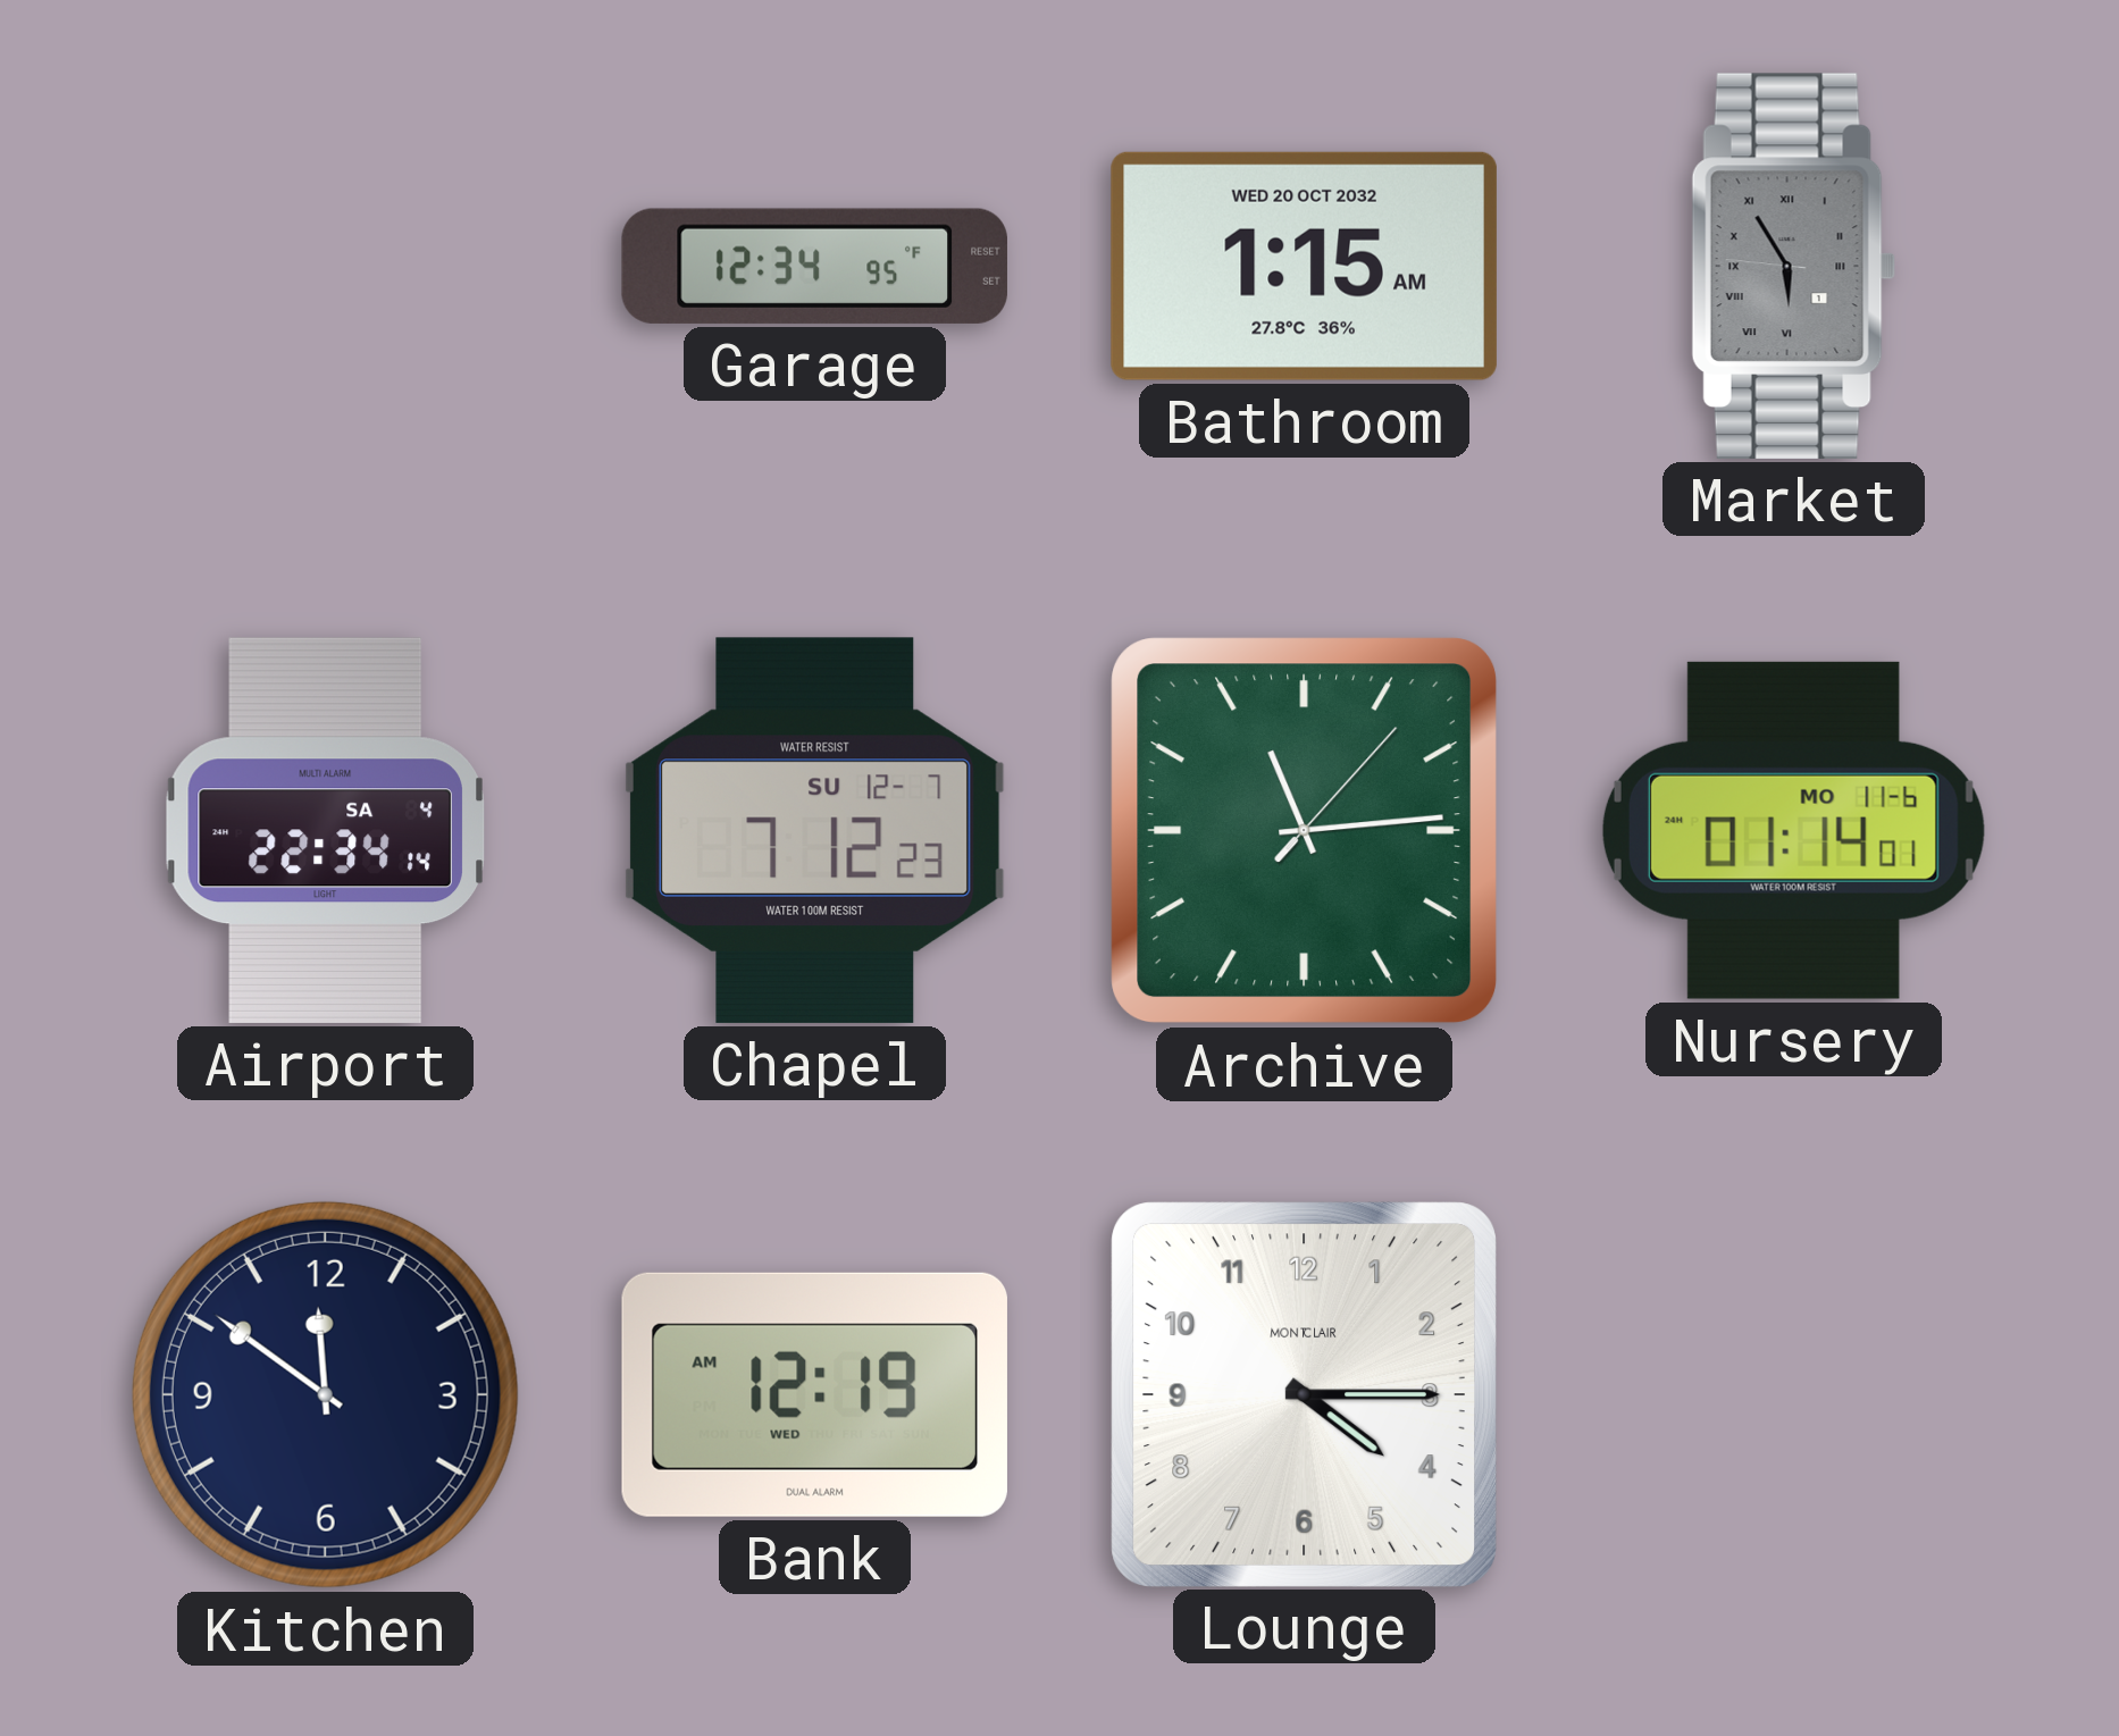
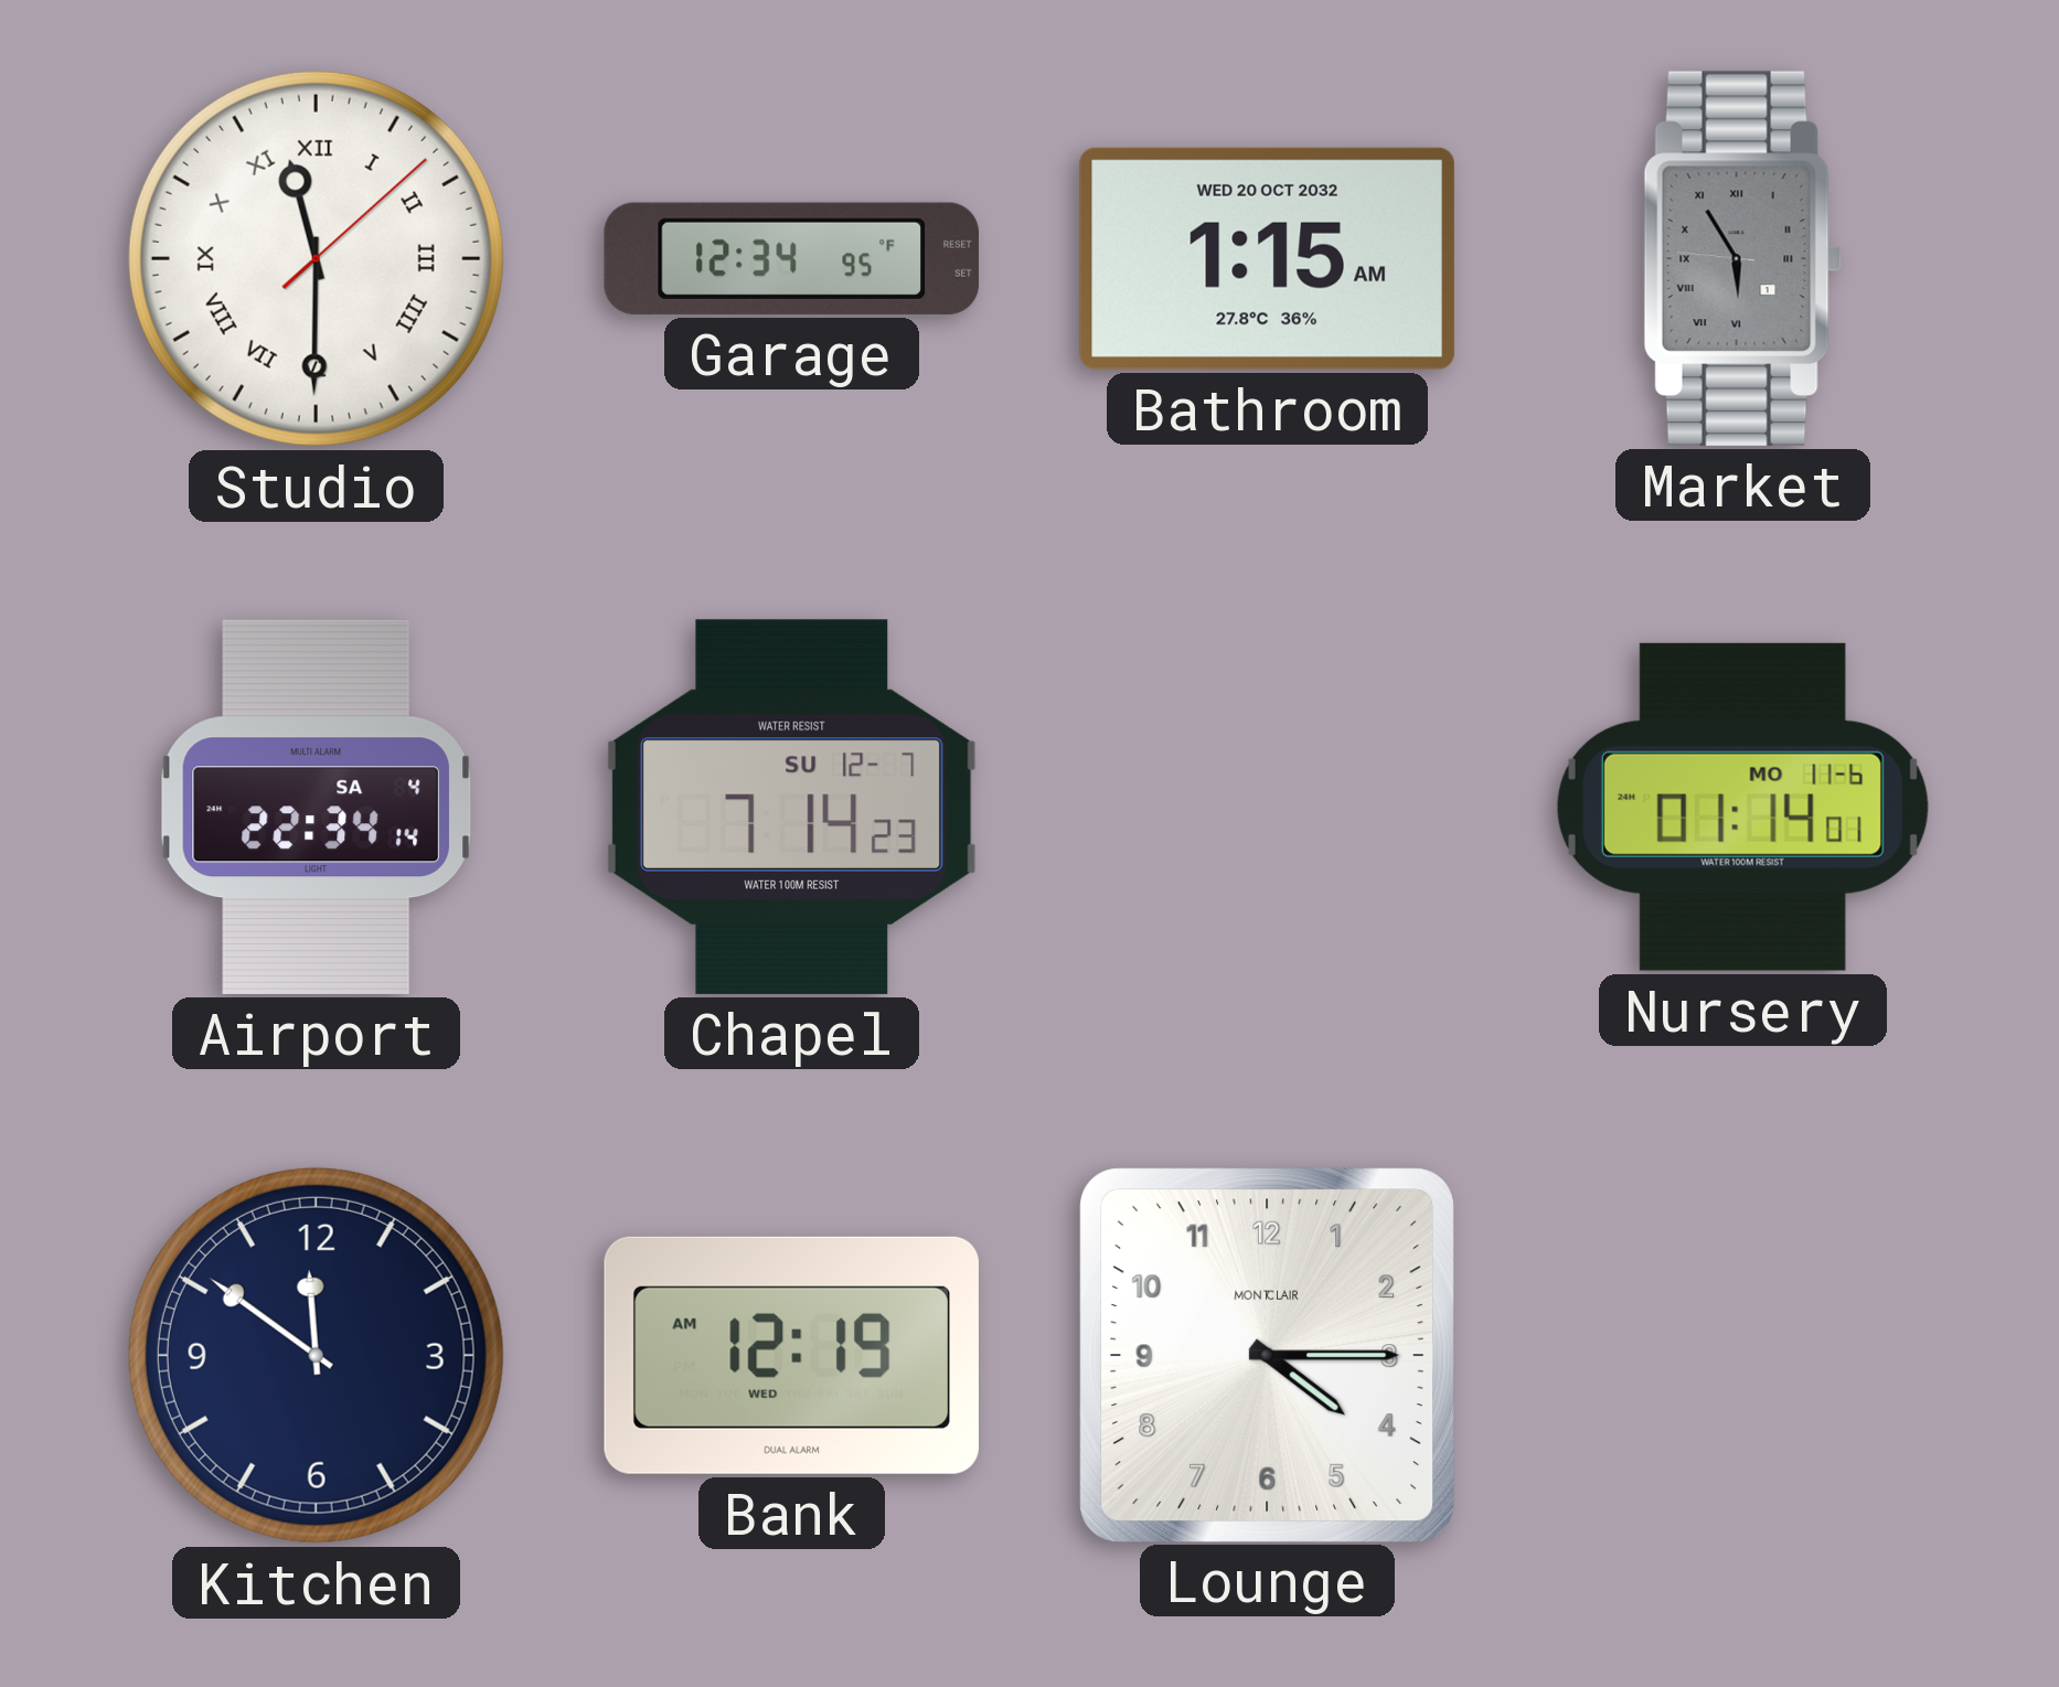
Studio: none -> 11:30
Chapel: 7:12 -> 7:14
Archive: 11:14 -> none
